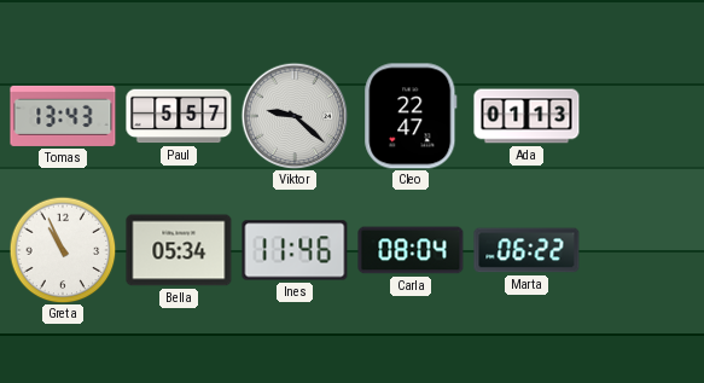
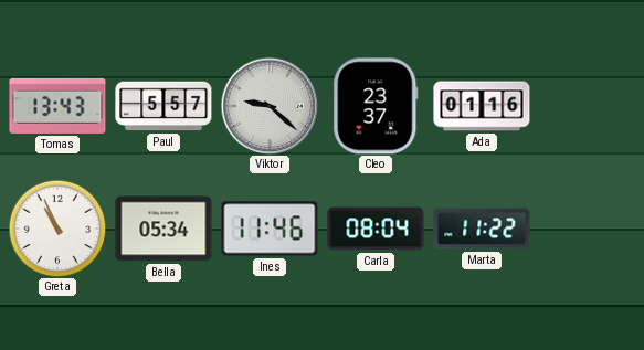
Cleo: 22:47 -> 23:37
Ada: 01:13 -> 01:16
Marta: 06:22 -> 11:22
